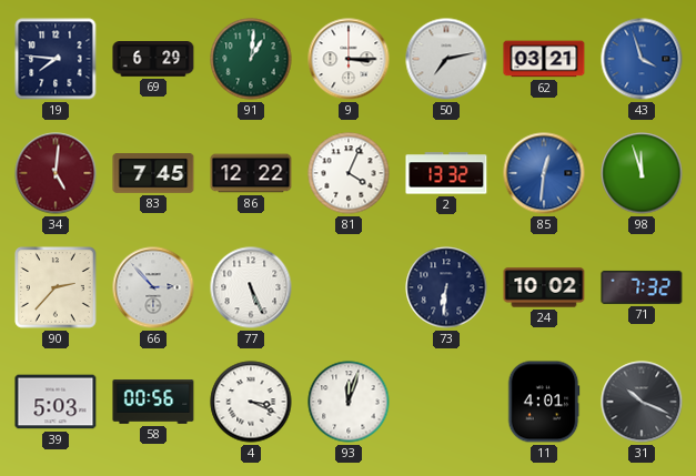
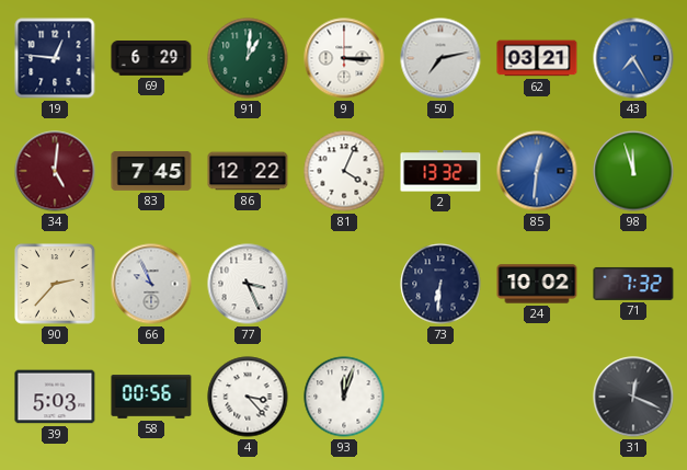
19: 7:46 -> 12:46
43: 3:57 -> 7:25
66: 2:53 -> 9:56
77: 5:26 -> 3:26
4: 3:19 -> 3:23
11: 4:01 -> none
31: 10:19 -> 12:19
